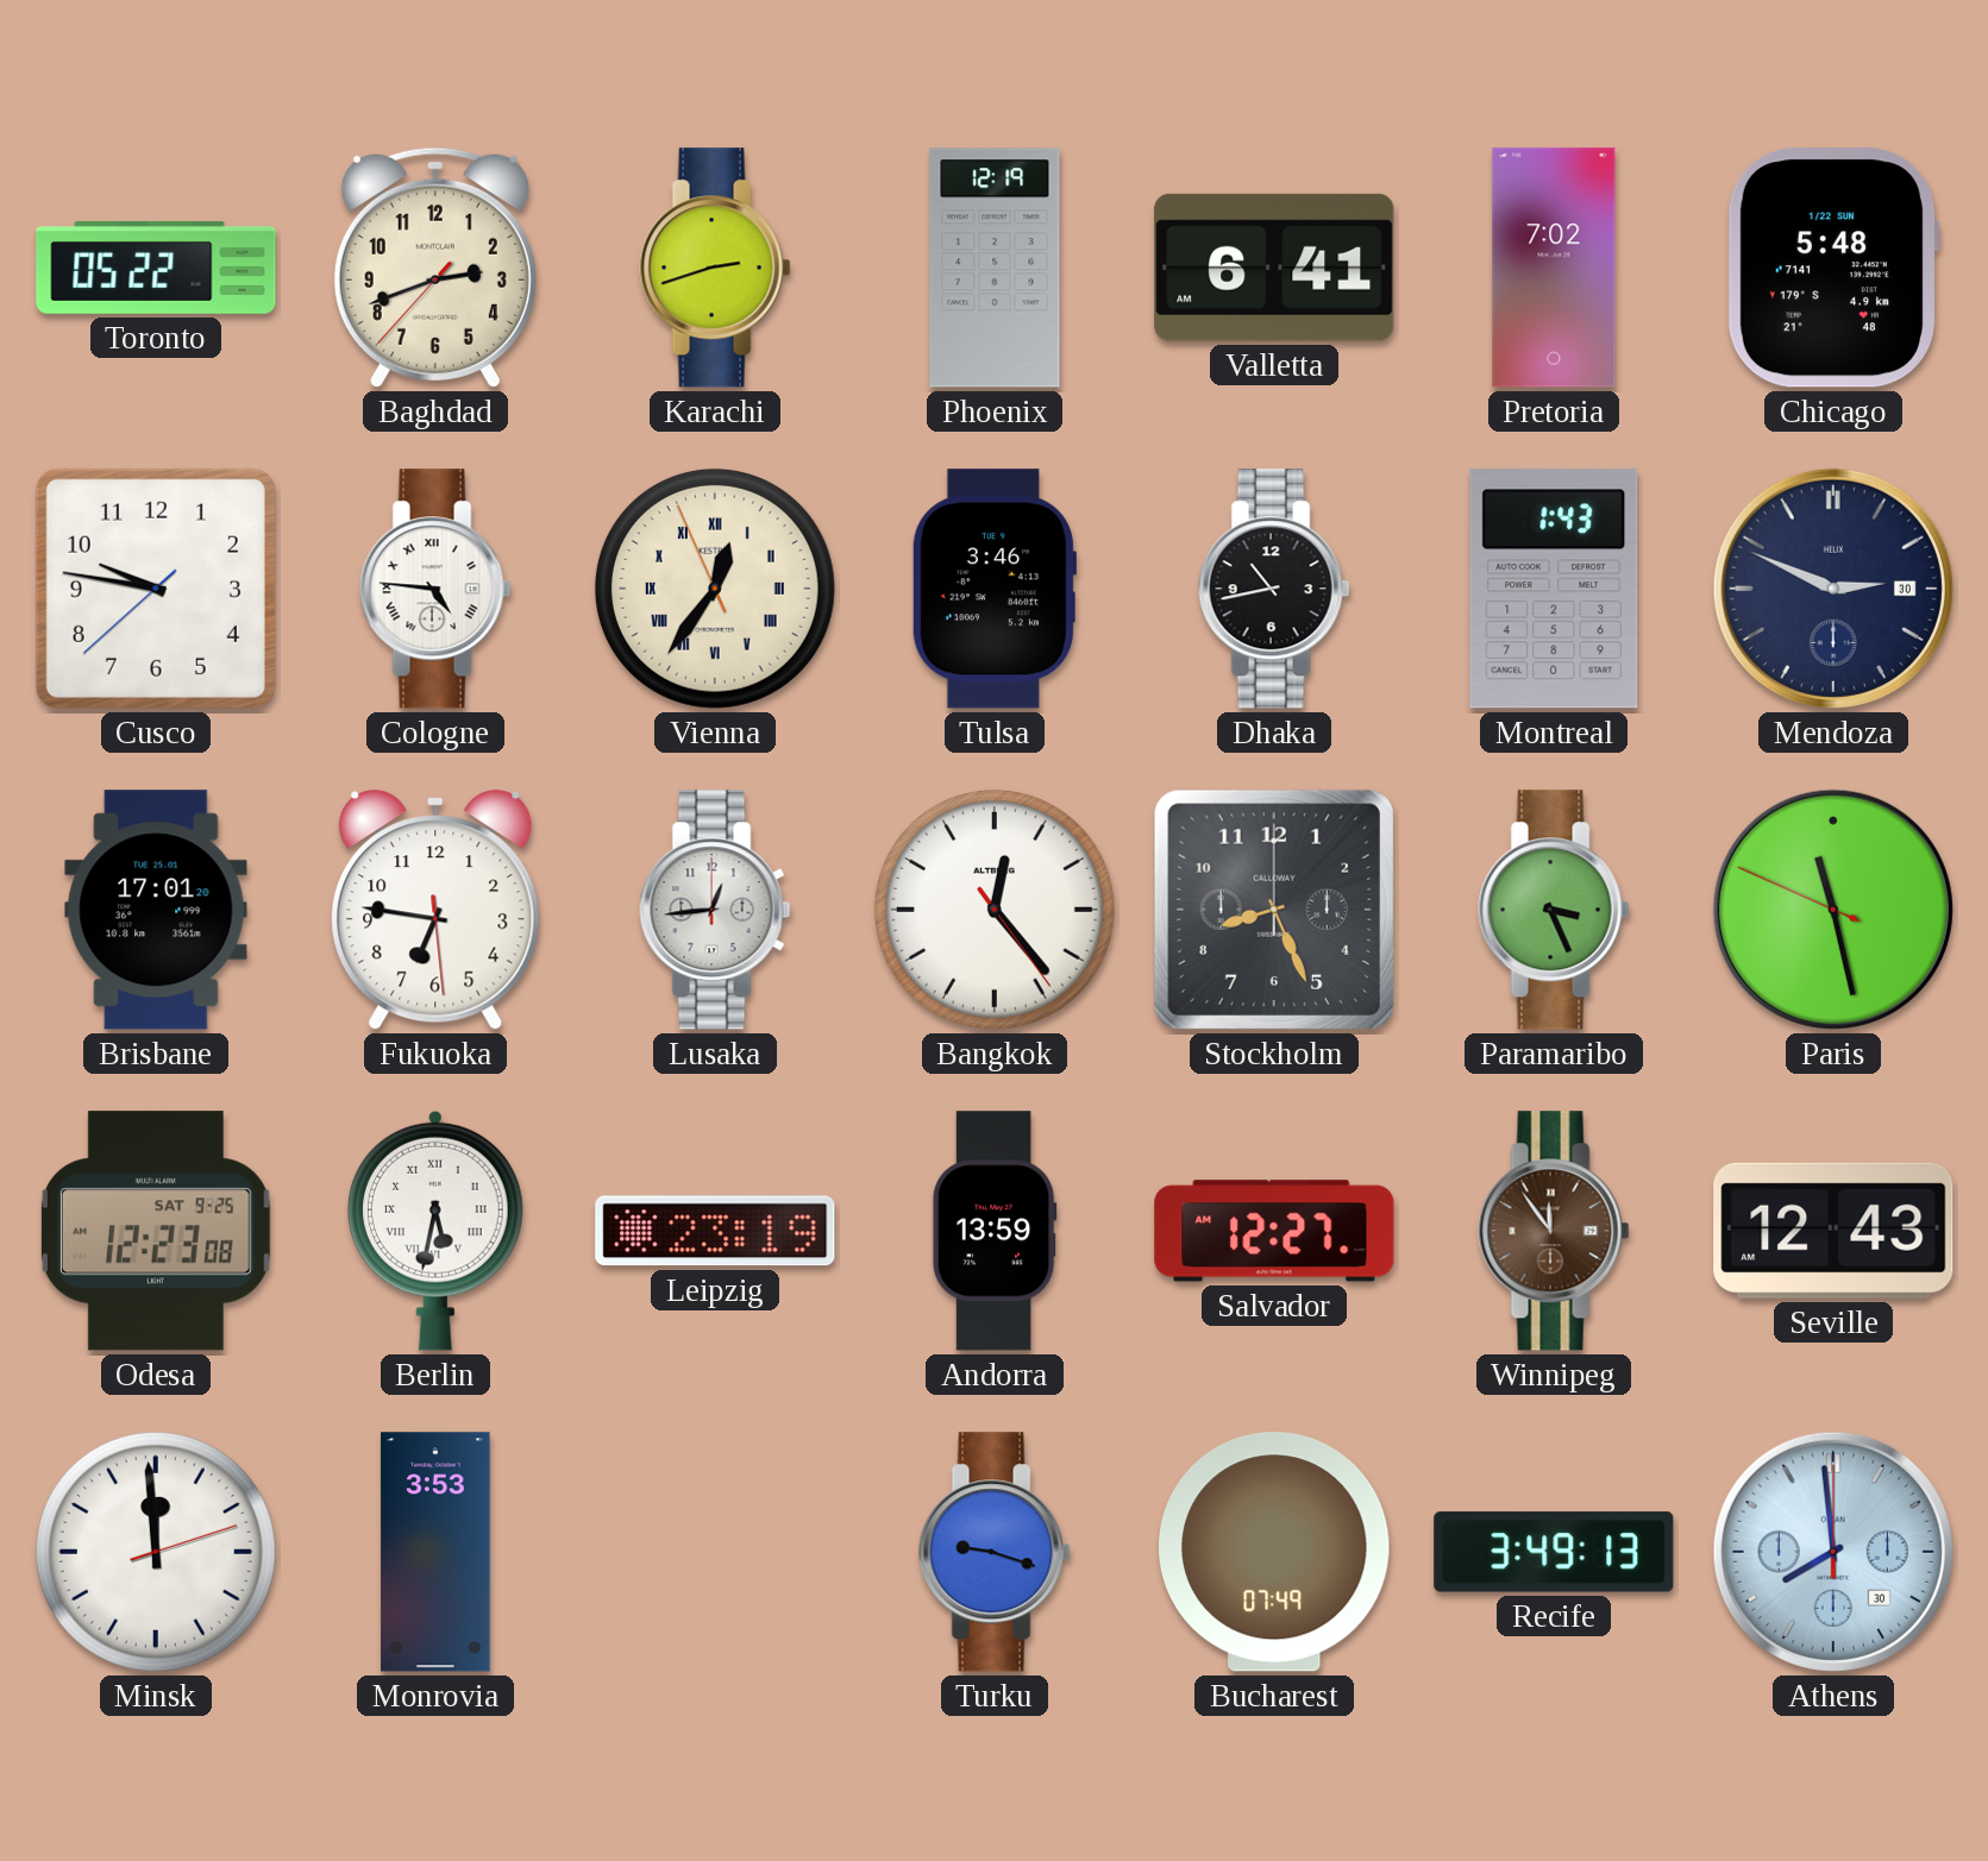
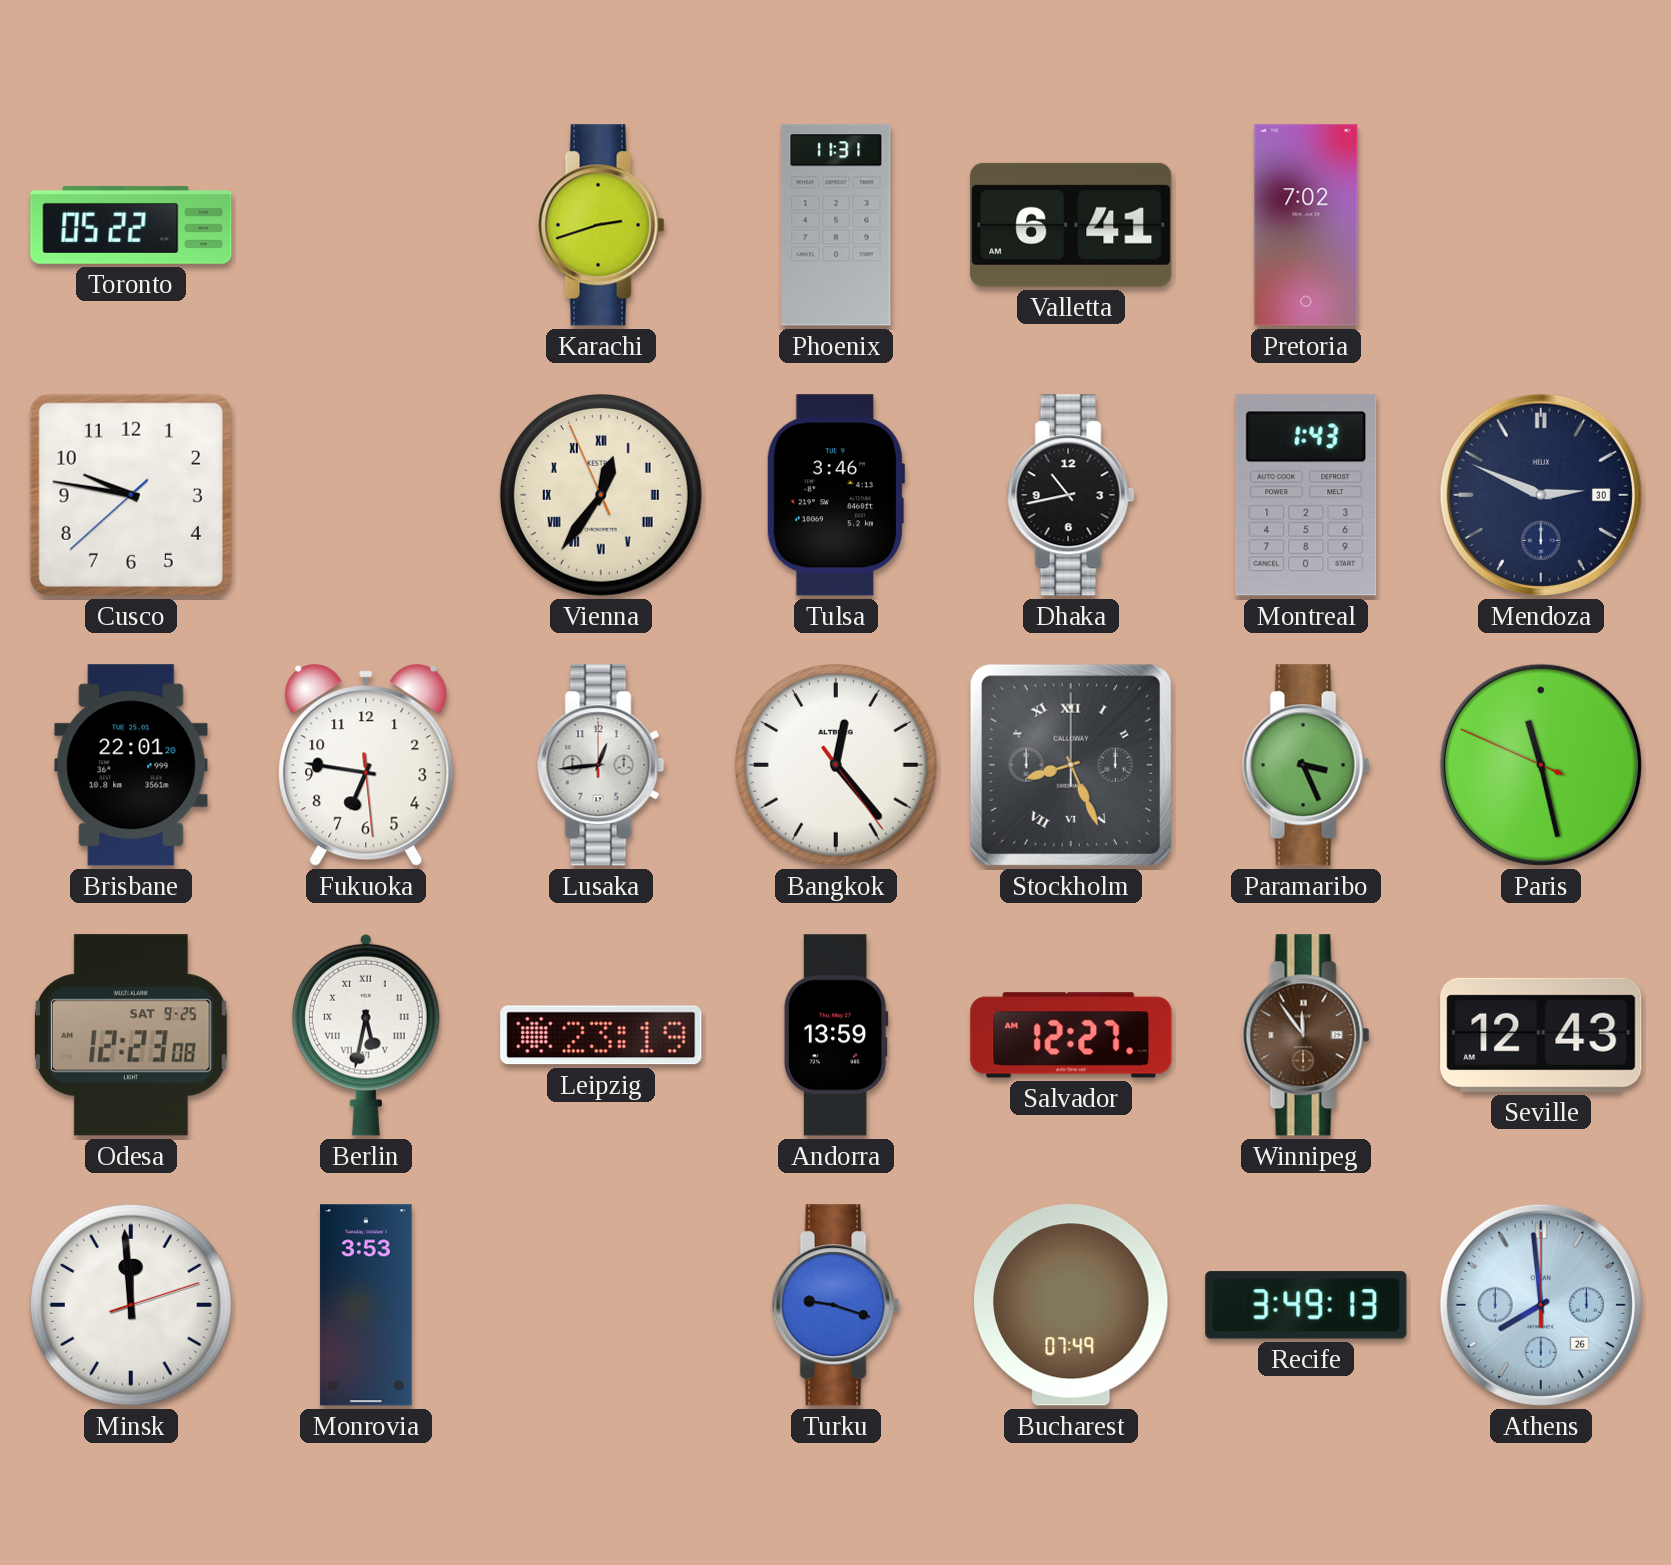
Baghdad: 2:41 -> none
Phoenix: 12:19 -> 11:31
Chicago: 5:48 -> none
Cologne: 4:46 -> none
Brisbane: 17:01 -> 22:01
Stockholm numerals: Arabic -> Roman
Athens date: 30 -> 26
